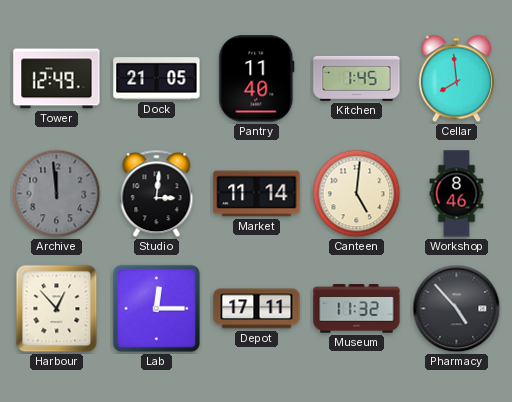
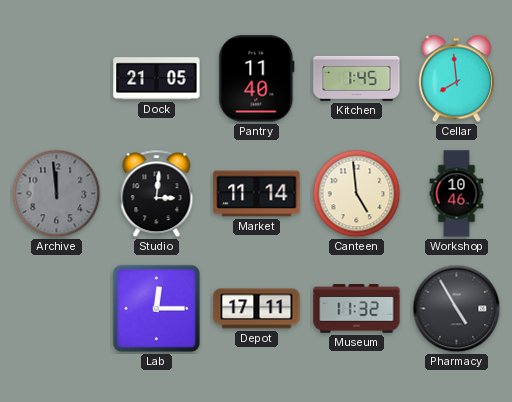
Tower: 12:49 -> none
Canteen: 5:01 -> 4:59
Workshop: 8:46 -> 10:46
Harbour: 12:53 -> none
Pharmacy: 4:53 -> 4:55
